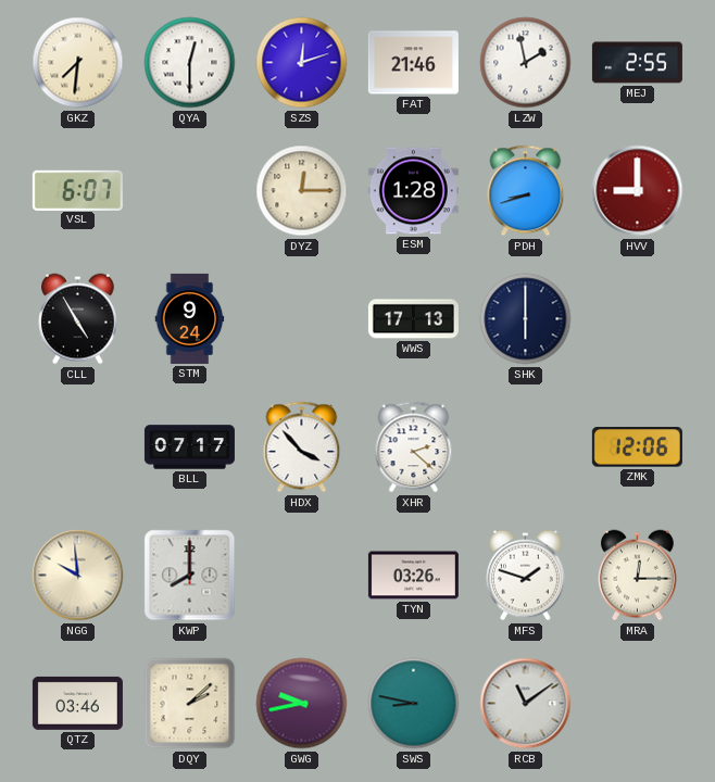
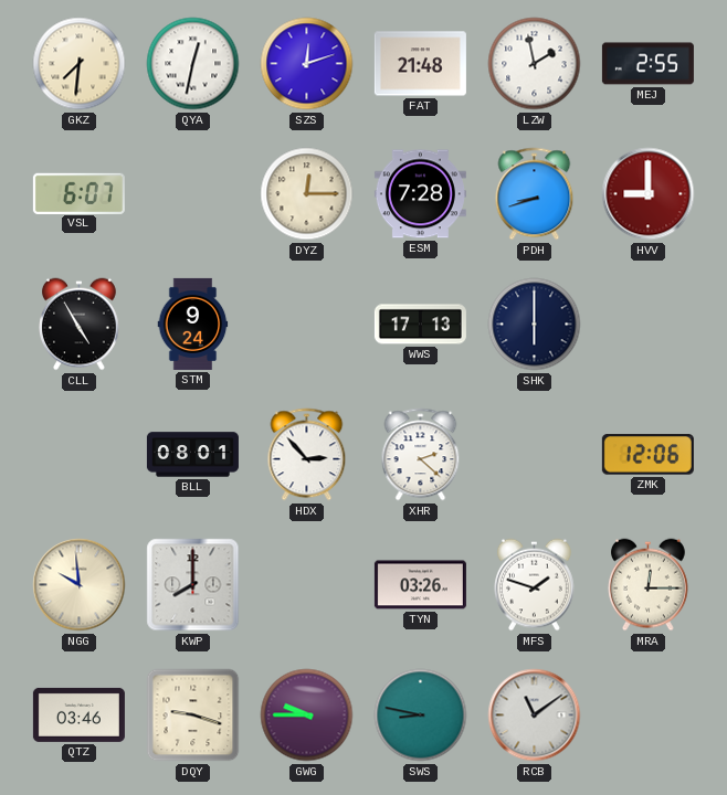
QYA: 12:30 -> 12:32
FAT: 21:46 -> 21:48
ESM: 1:28 -> 7:28
BLL: 07:17 -> 08:01
HDX: 3:53 -> 2:53
DQY: 2:08 -> 9:18
GWG: 9:43 -> 9:45
